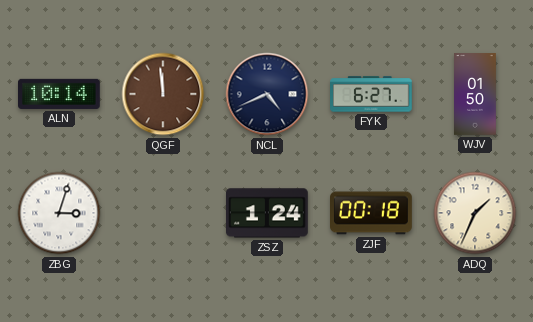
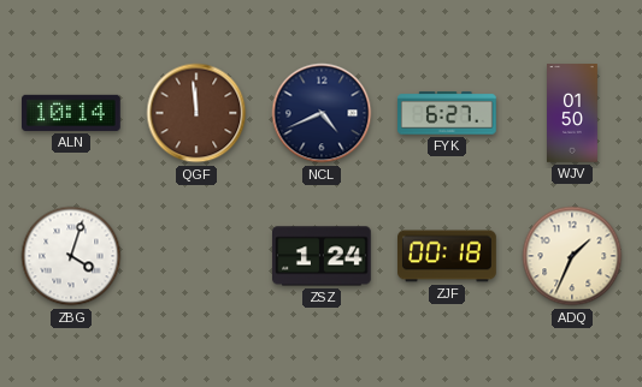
ZBG: 3:03 -> 4:03
